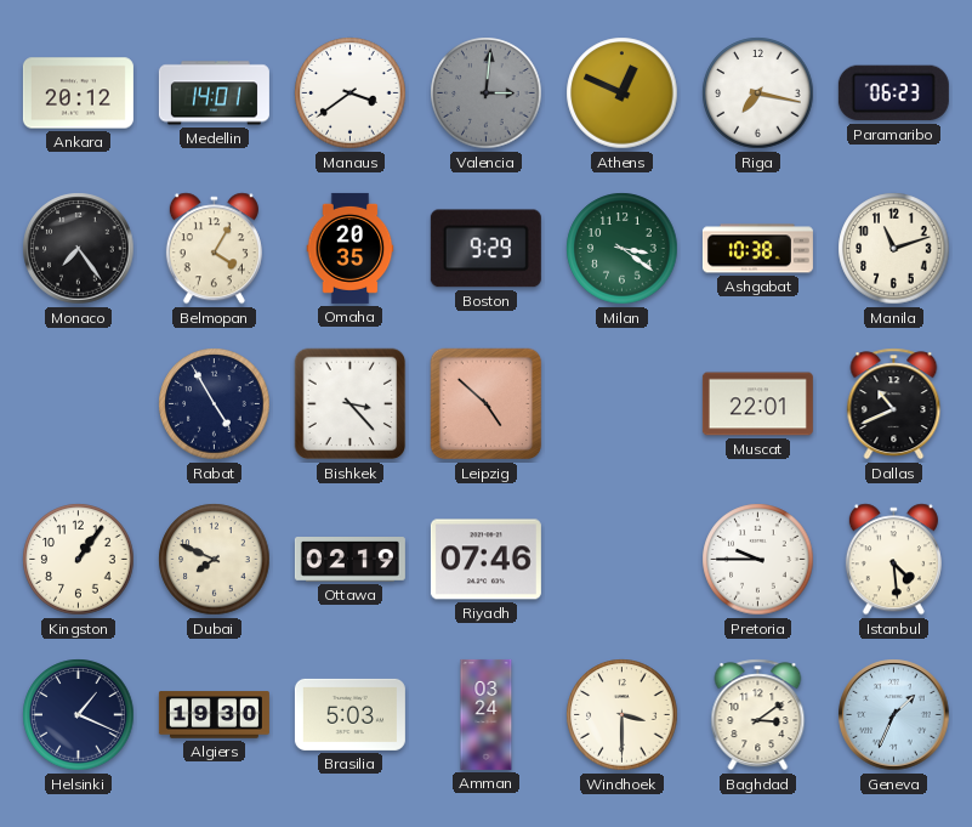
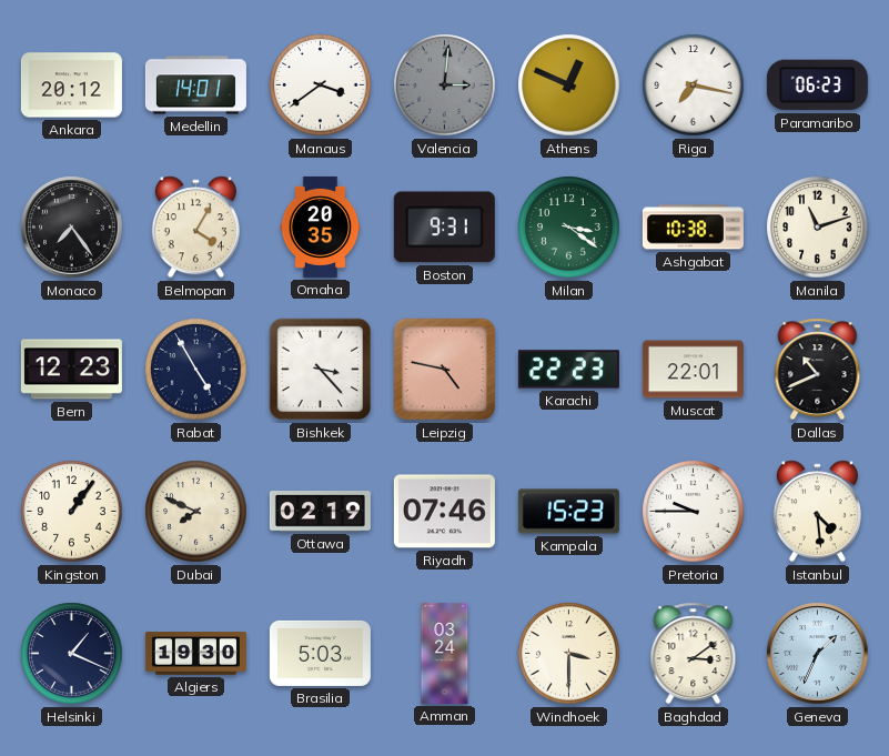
Boston: 9:29 -> 9:31
Bern: none -> 12:23
Leipzig: 4:52 -> 4:47
Karachi: none -> 22:23
Kampala: none -> 15:23
